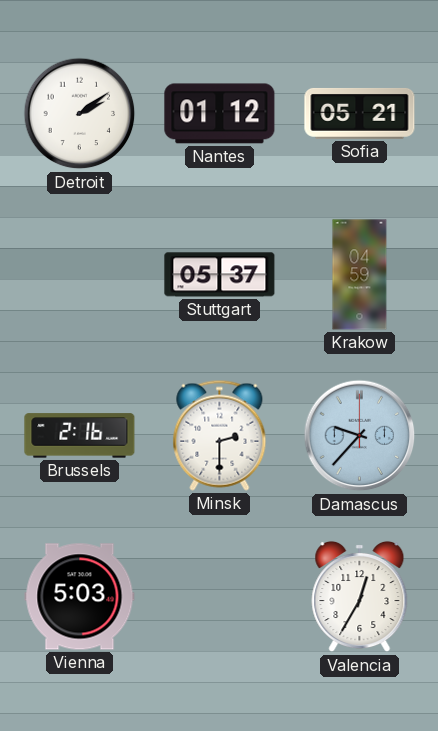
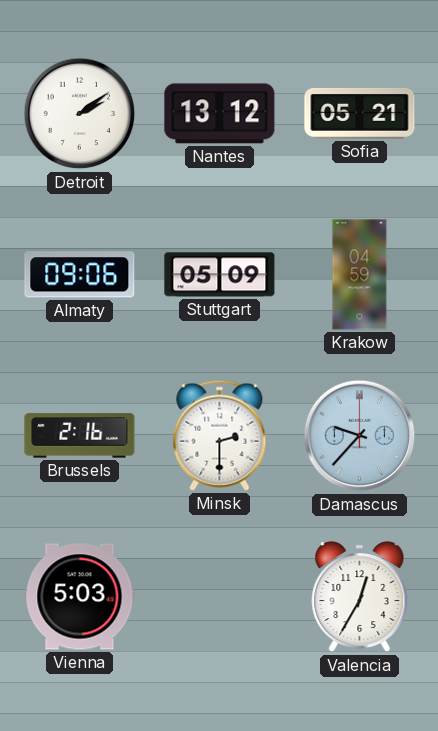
Nantes: 01:12 -> 13:12
Almaty: none -> 09:06
Stuttgart: 05:37 -> 05:09
